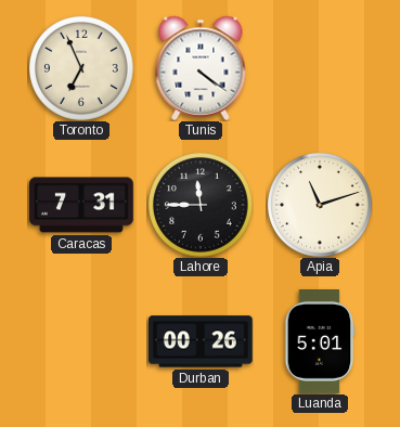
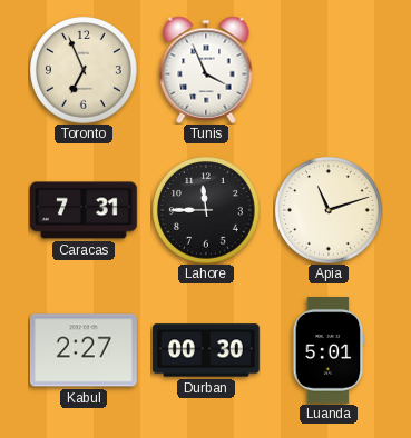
Tunis: 4:21 -> 3:56
Kabul: none -> 2:27
Durban: 00:26 -> 00:30
